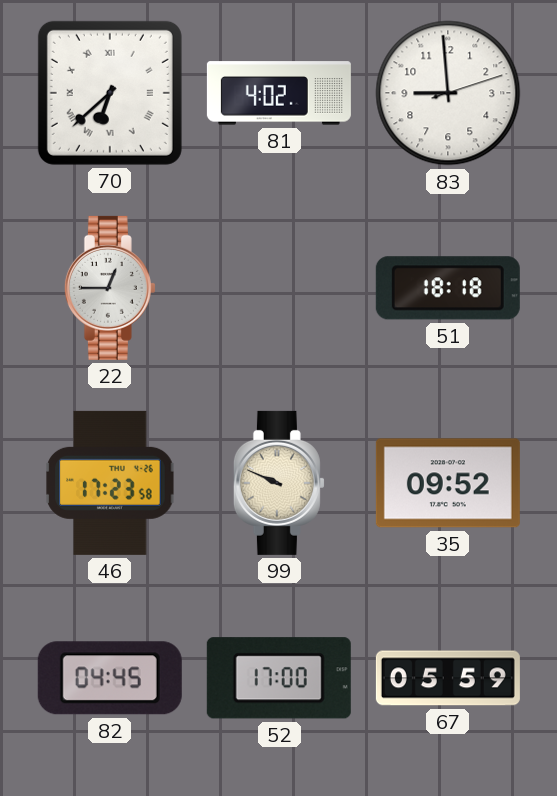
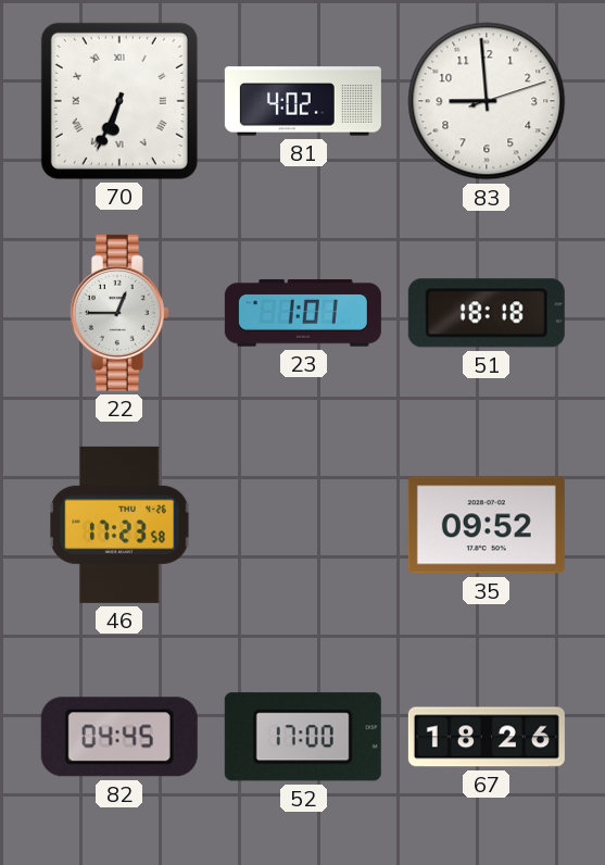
70: 6:38 -> 6:34
23: none -> 1:01
99: 9:49 -> none
67: 05:59 -> 18:26
